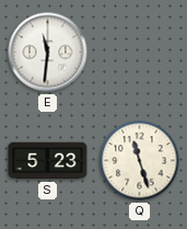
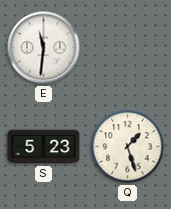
Q: 11:27 -> 1:27
